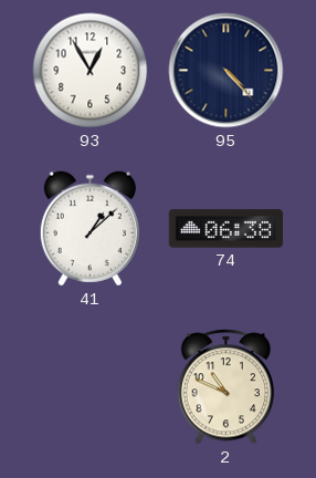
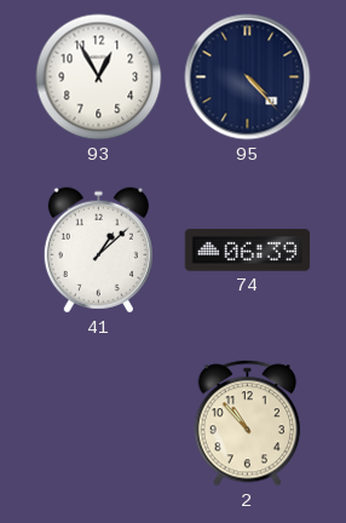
74: 06:38 -> 06:39
2: 10:49 -> 10:53
